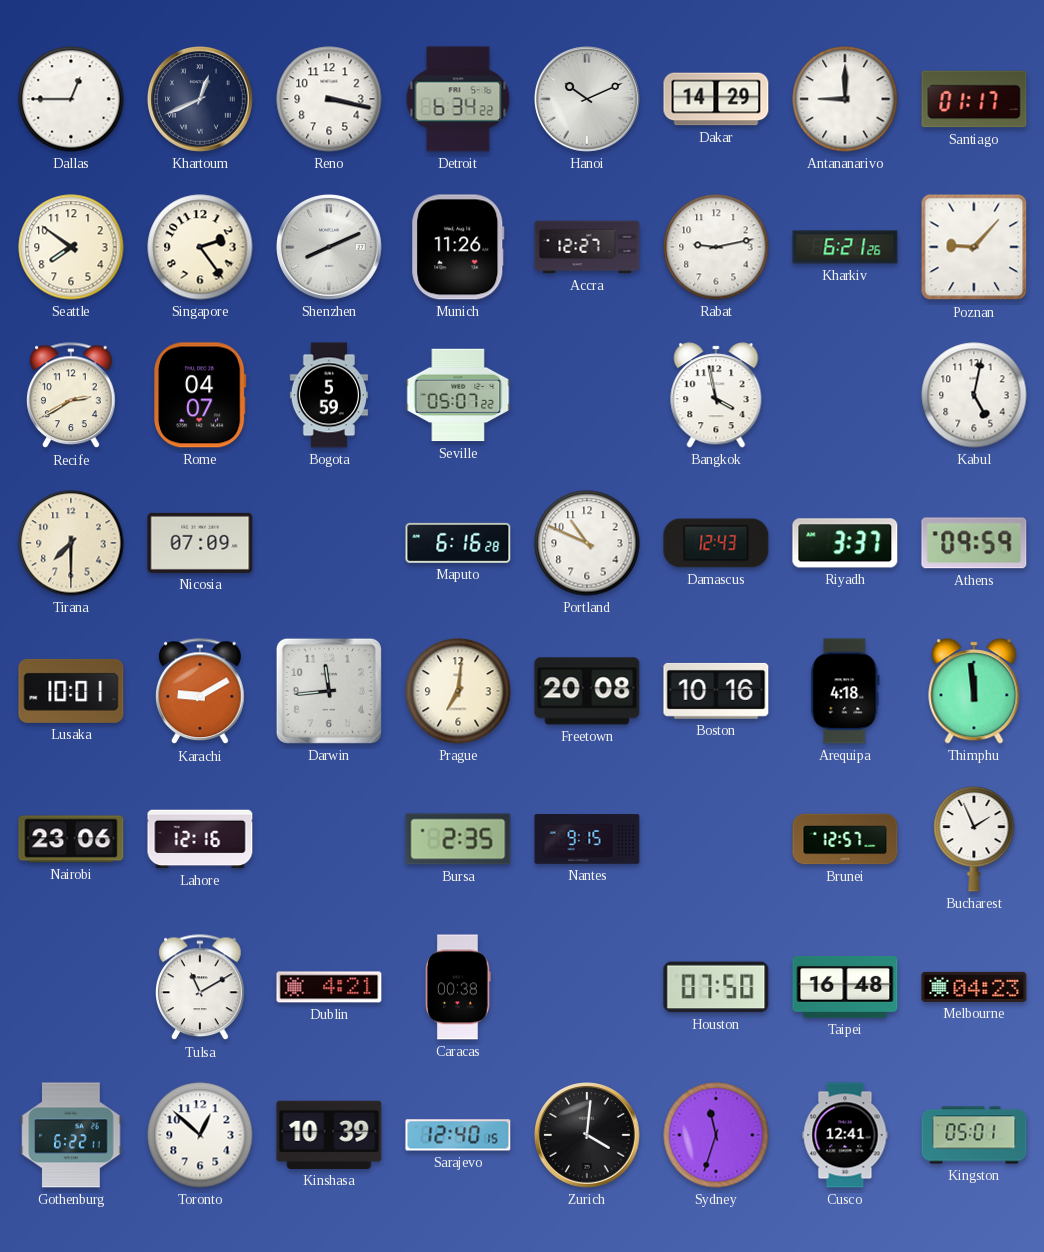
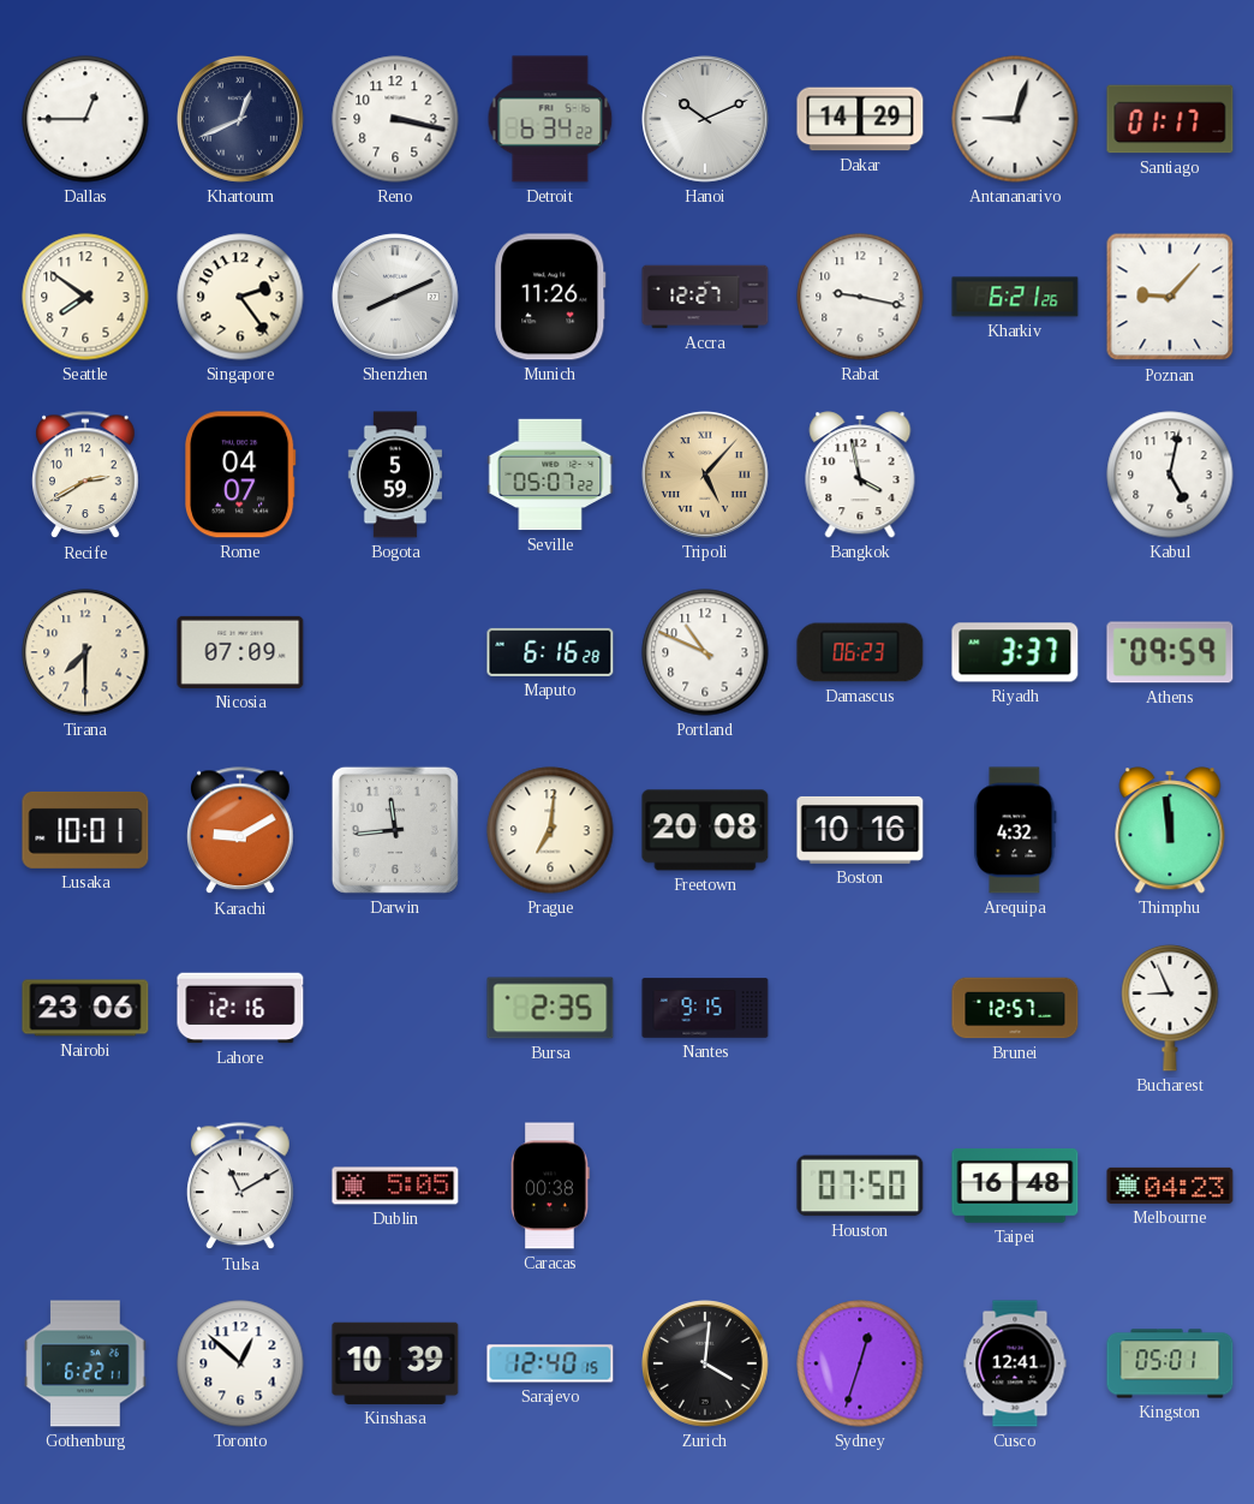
Antananarivo: 9:00 -> 9:03
Rabat: 9:13 -> 9:17
Tripoli: none -> 5:07
Damascus: 12:43 -> 06:23
Arequipa: 4:18 -> 4:32
Bucharest: 1:56 -> 8:56
Dublin: 4:21 -> 5:05
Sydney: 11:33 -> 12:33
